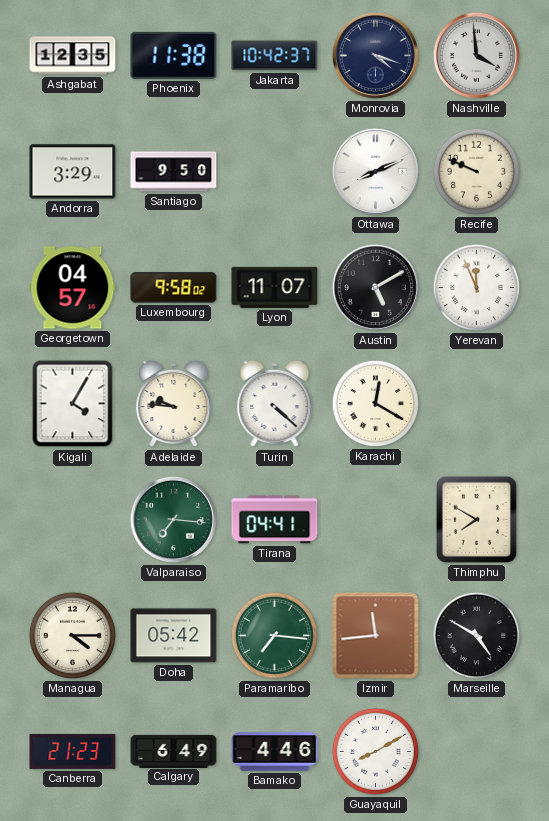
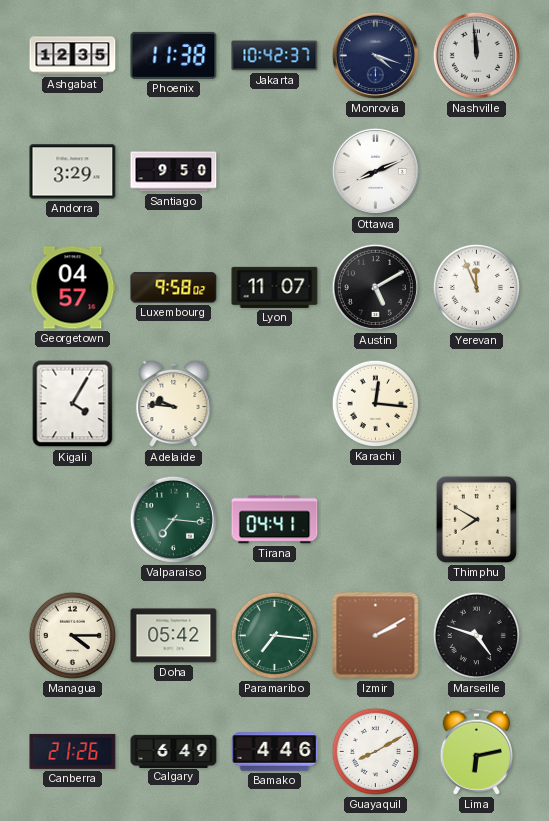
Nashville: 3:59 -> 11:59
Recife: 9:49 -> none
Turin: 4:22 -> none
Karachi: 12:20 -> 12:16
Izmir: 11:44 -> 2:10
Marseille: 4:50 -> 4:48
Canberra: 21:23 -> 21:26
Lima: none -> 6:13
